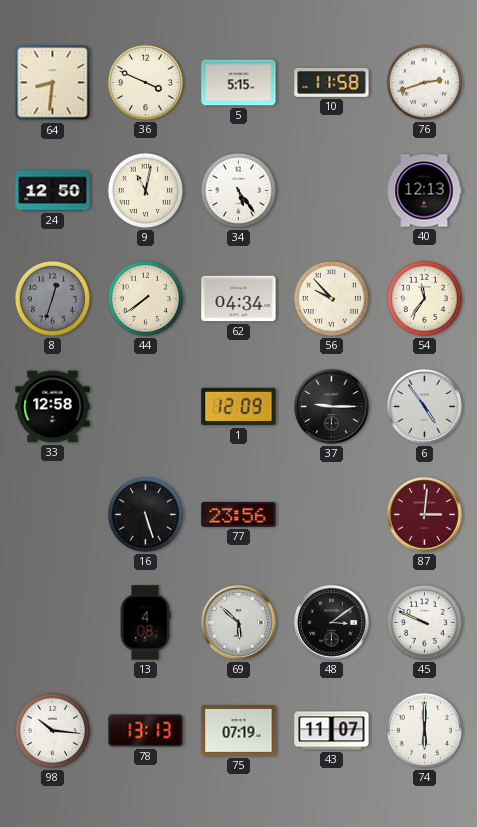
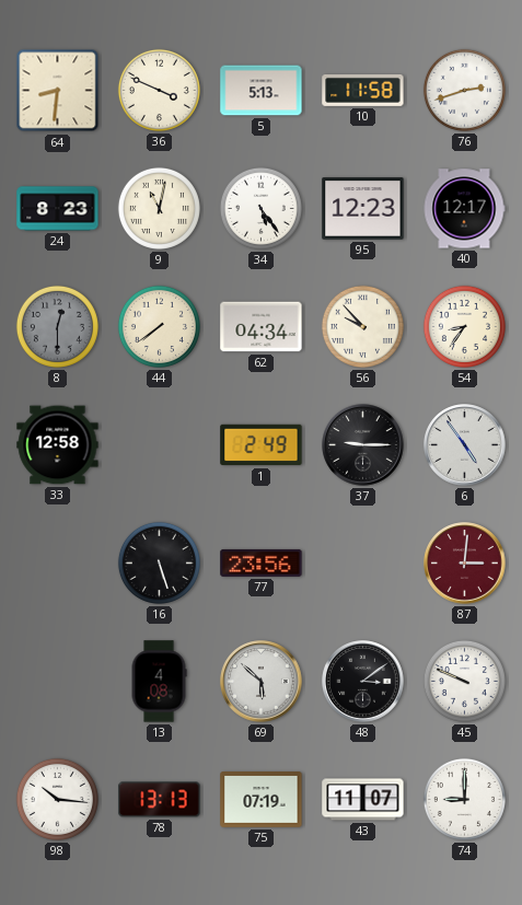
5: 5:15 -> 5:13
24: 12:50 -> 8:23
95: none -> 12:23
40: 12:13 -> 12:17
8: 12:33 -> 12:30
54: 11:36 -> 8:36
1: 12:09 -> 2:49
74: 6:00 -> 9:00
